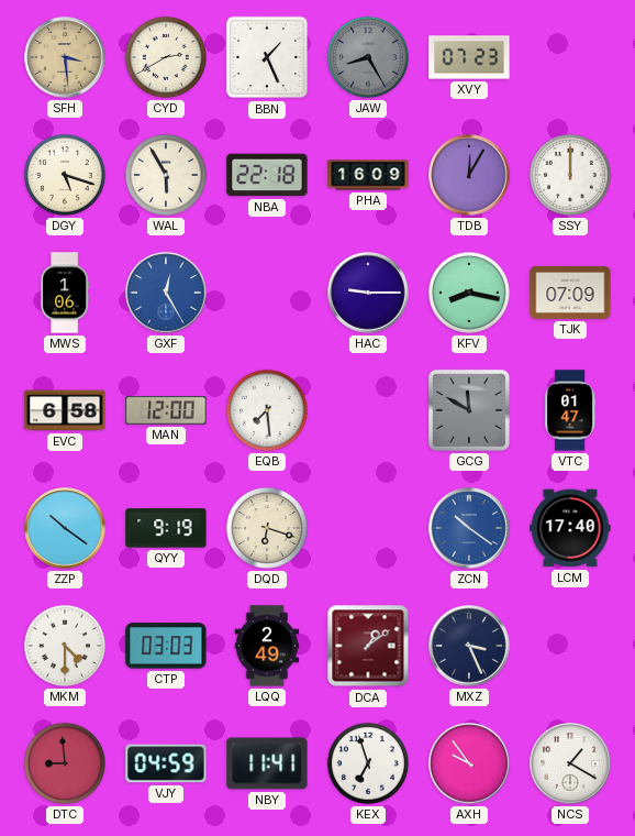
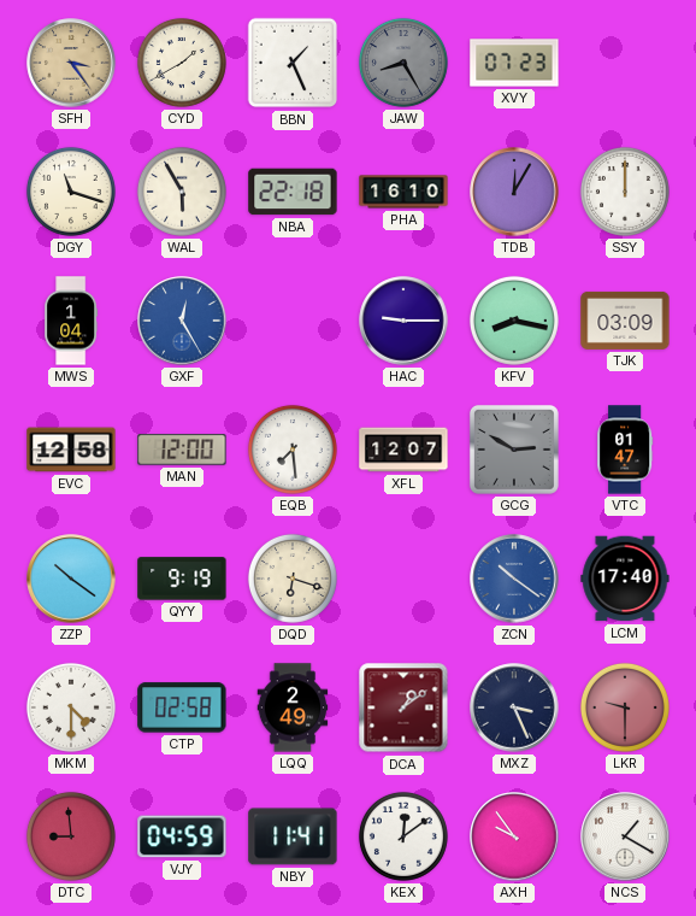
SFH: 3:29 -> 3:24
CYD: 2:40 -> 1:40
DGY: 5:18 -> 11:18
PHA: 16:09 -> 16:10
MWS: 1:06 -> 1:04
TJK: 07:09 -> 03:09
EVC: 6:58 -> 12:58
XFL: none -> 12:07
GCG: 11:50 -> 2:50
CTP: 03:03 -> 02:58
LKR: none -> 9:30
KEX: 6:57 -> 12:09
